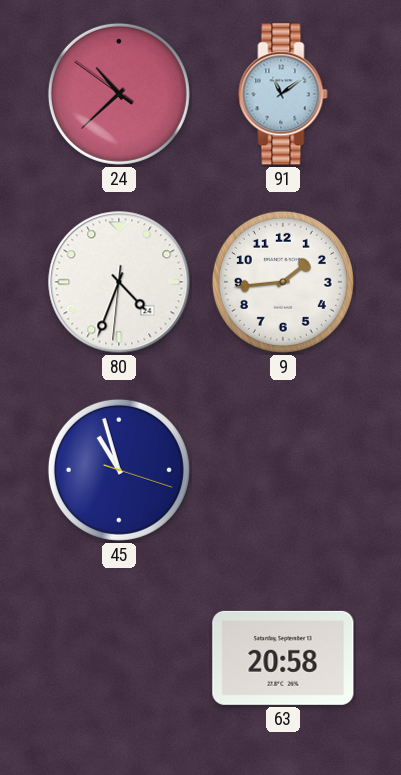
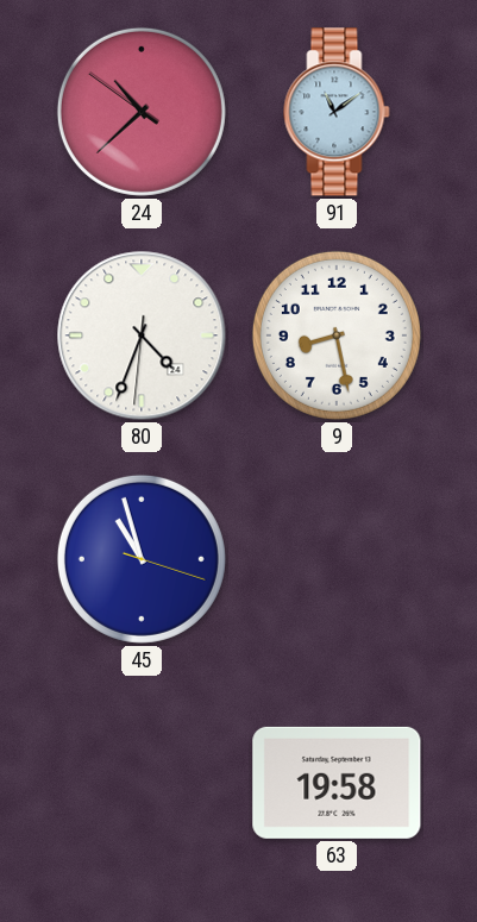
9: 1:44 -> 8:28
63: 20:58 -> 19:58
